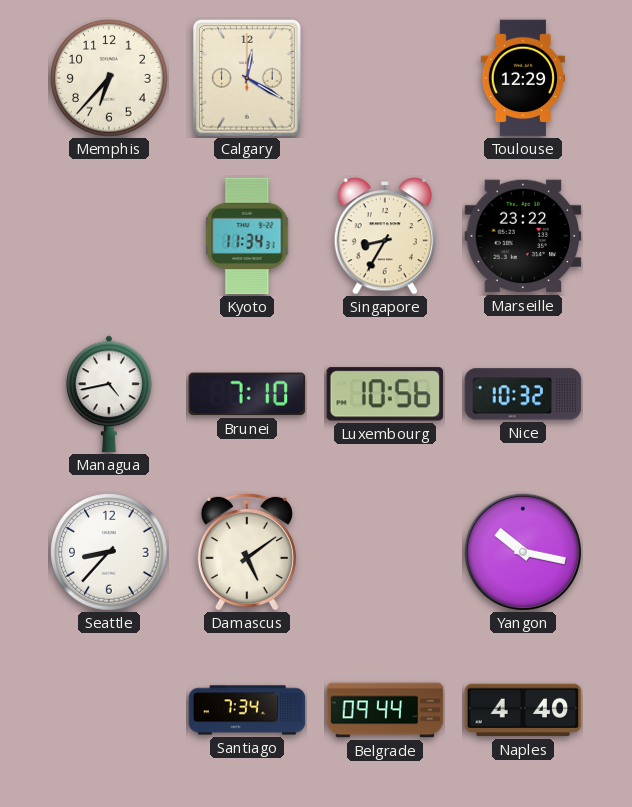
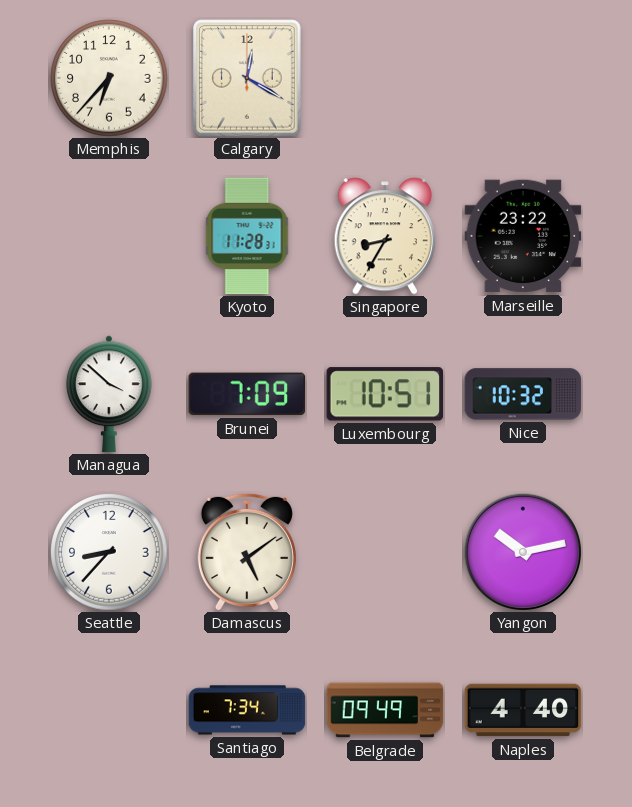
Toulouse: 12:29 -> none
Kyoto: 11:34 -> 11:28
Managua: 4:43 -> 3:52
Brunei: 7:10 -> 7:09
Luxembourg: 10:56 -> 10:51
Yangon: 10:17 -> 10:13
Belgrade: 09:44 -> 09:49
